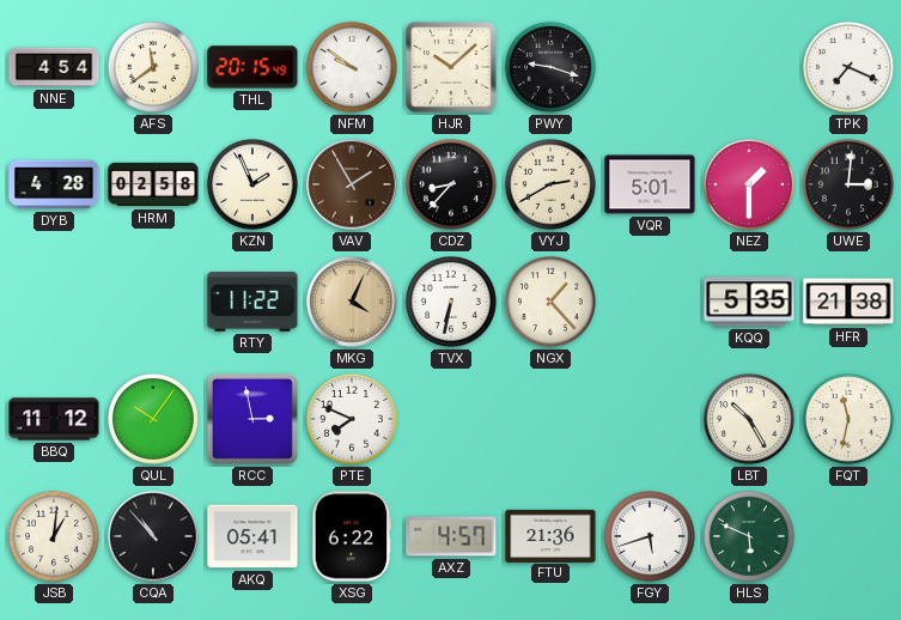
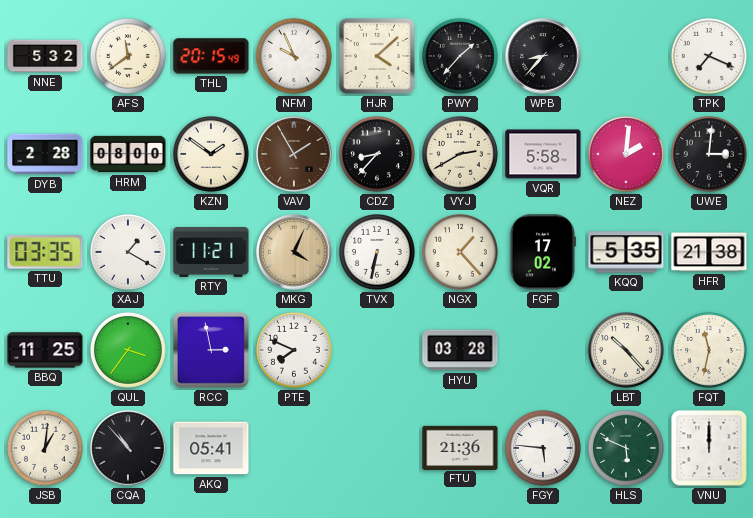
NNE: 4:54 -> 5:32
NFM: 9:51 -> 9:56
HJR: 10:08 -> 4:08
PWY: 9:18 -> 1:37
WPB: none -> 8:37
DYB: 4:28 -> 2:28
HRM: 02:58 -> 08:00
KZN: 1:56 -> 1:51
VQR: 5:01 -> 5:58
NEZ: 1:30 -> 2:01
TTU: none -> 03:35
XAJ: none -> 1:20
RTY: 11:22 -> 11:21
FGF: none -> 17:02
BBQ: 11:12 -> 11:25
QUL: 10:06 -> 3:36
HYU: none -> 03:28
LBT: 10:25 -> 10:23
XSG: 6:22 -> none
AXZ: 4:57 -> none
FGY: 5:42 -> 5:46
VNU: none -> 12:00
